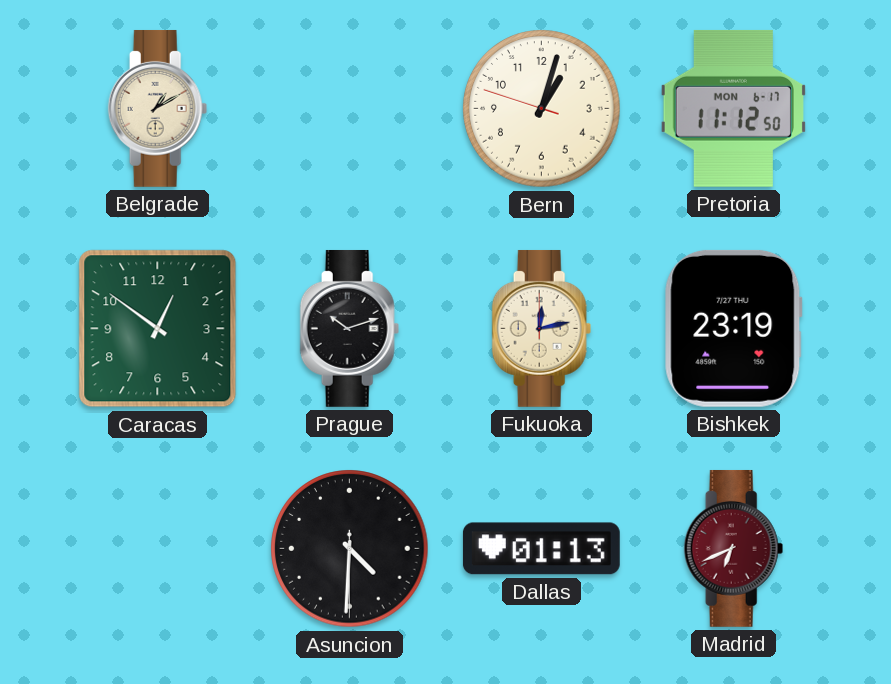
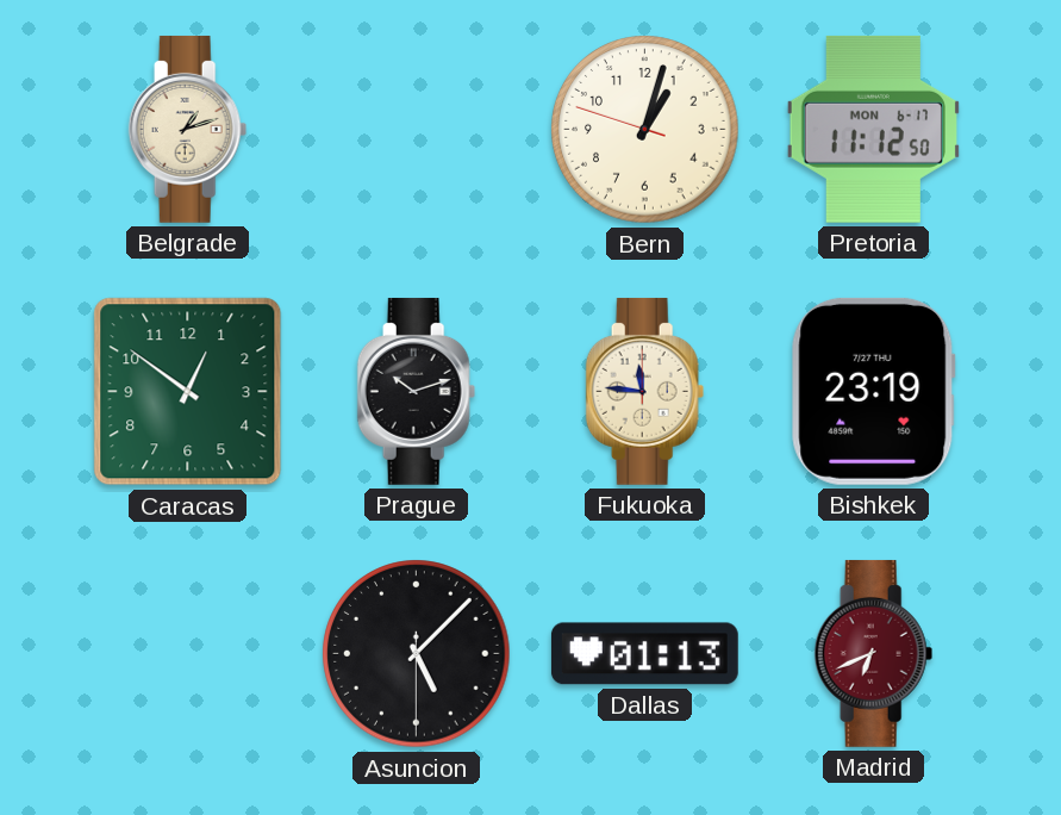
Belgrade: 1:10 -> 1:12
Fukuoka: 12:13 -> 11:46
Asuncion: 4:30 -> 5:07
